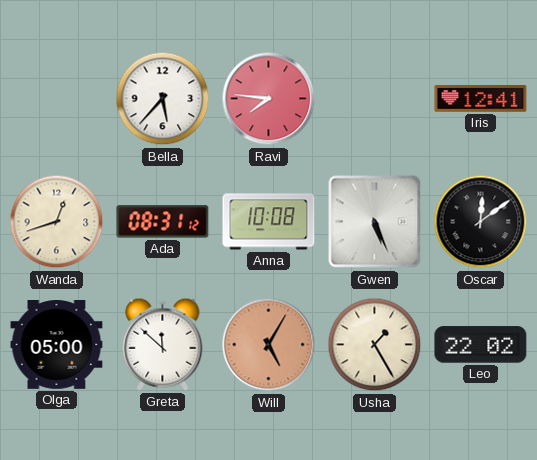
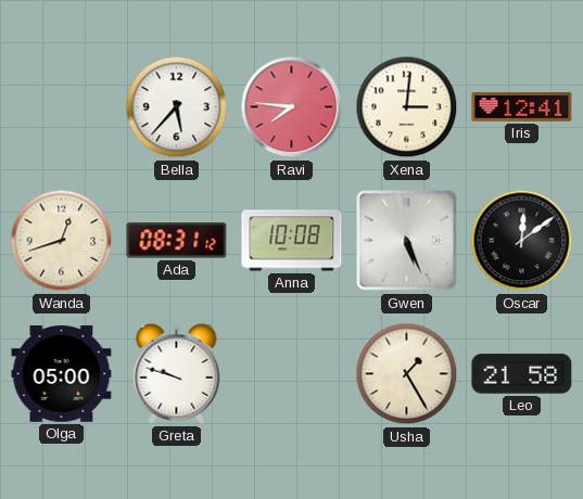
Xena: none -> 3:01
Greta: 11:52 -> 9:48
Will: 5:05 -> none
Leo: 22:02 -> 21:58
